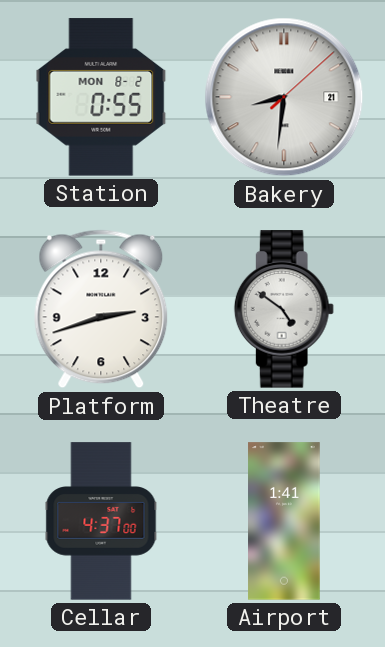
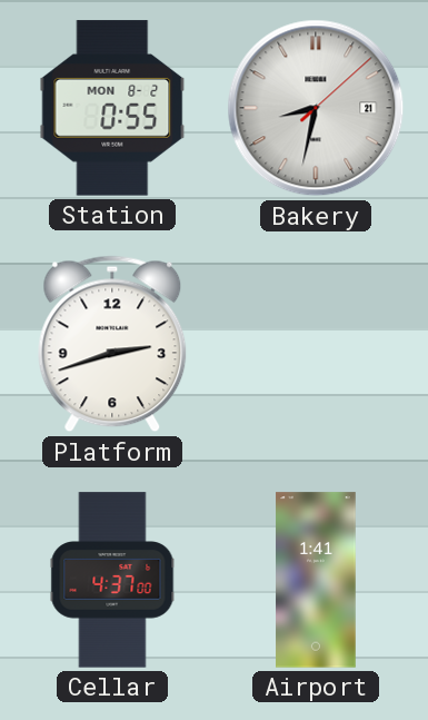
Bakery: 8:31 -> 8:32
Theatre: 4:51 -> none
